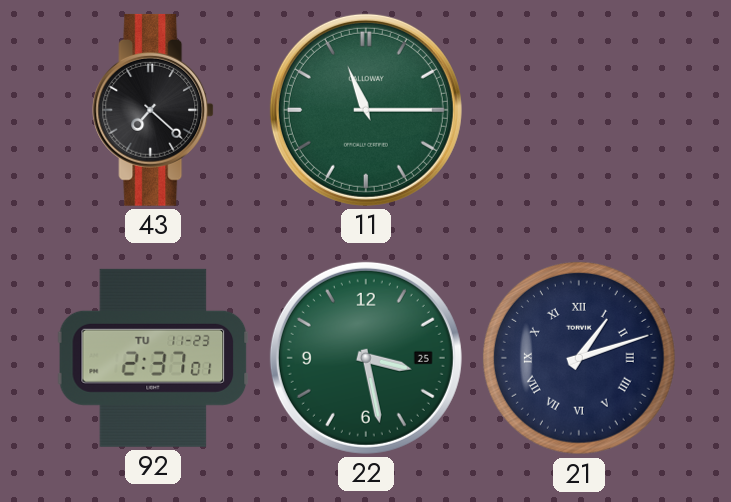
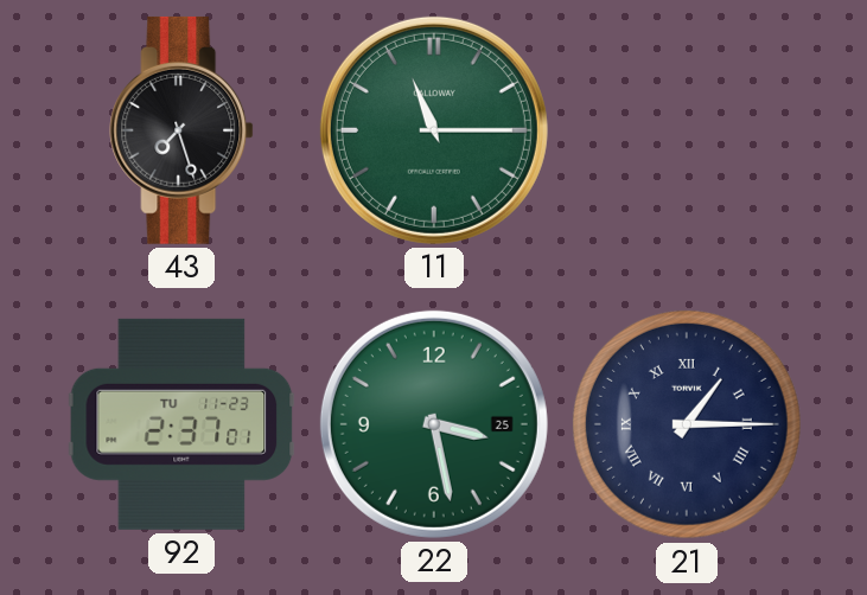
43: 7:22 -> 7:27
21: 1:12 -> 1:15
